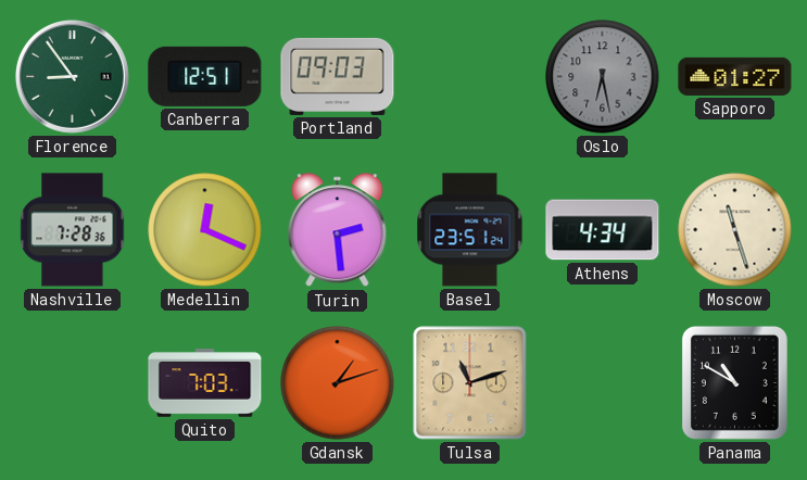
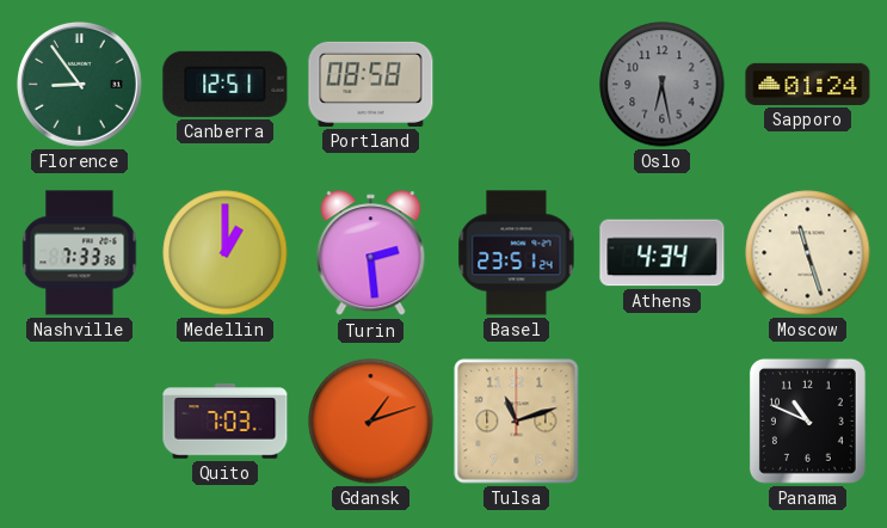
Portland: 09:03 -> 08:58
Sapporo: 01:27 -> 01:24
Nashville: 7:28 -> 7:33
Medellin: 12:19 -> 1:00
Panama: 10:50 -> 10:49
